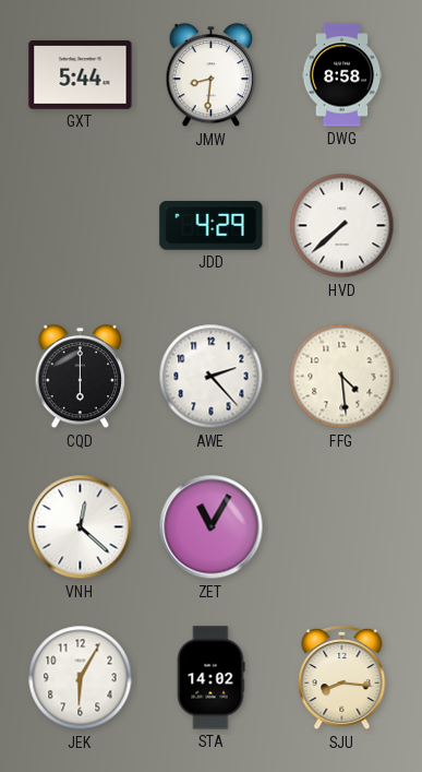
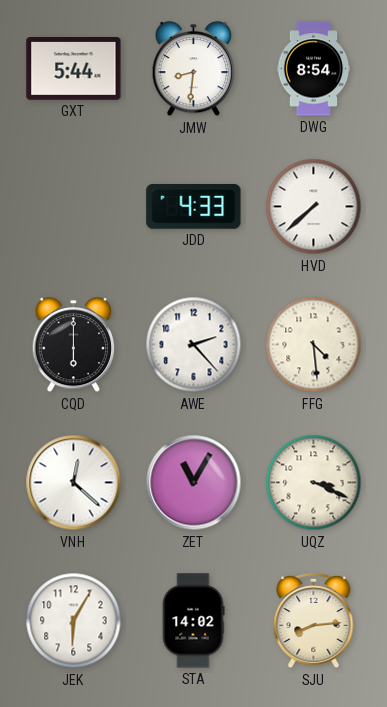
DWG: 8:58 -> 8:54
JDD: 4:29 -> 4:33
UQZ: none -> 3:19
SJU: 8:16 -> 8:14
